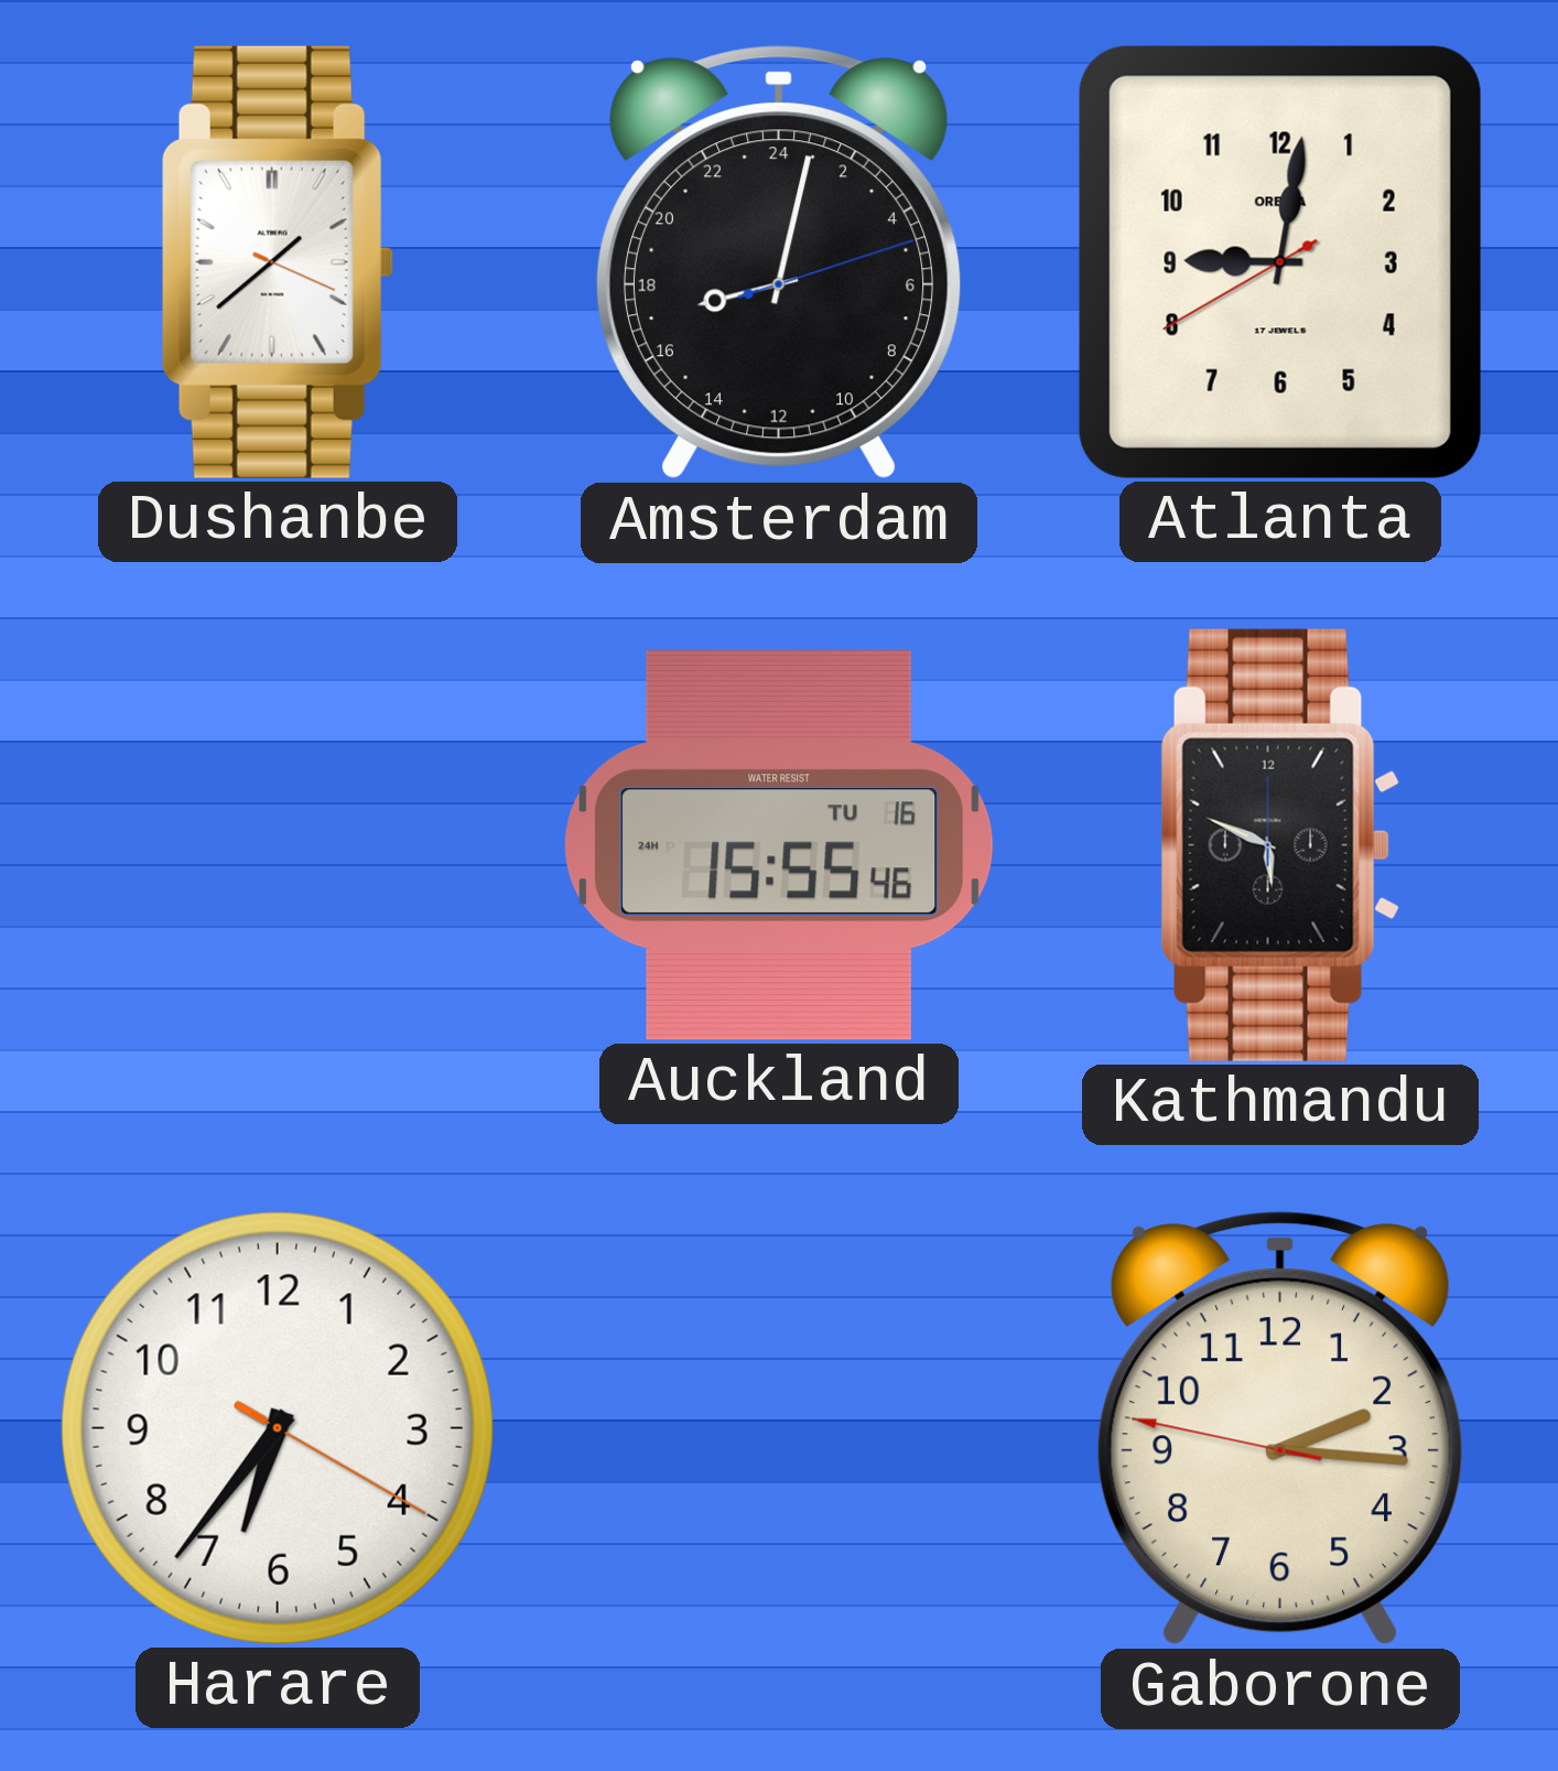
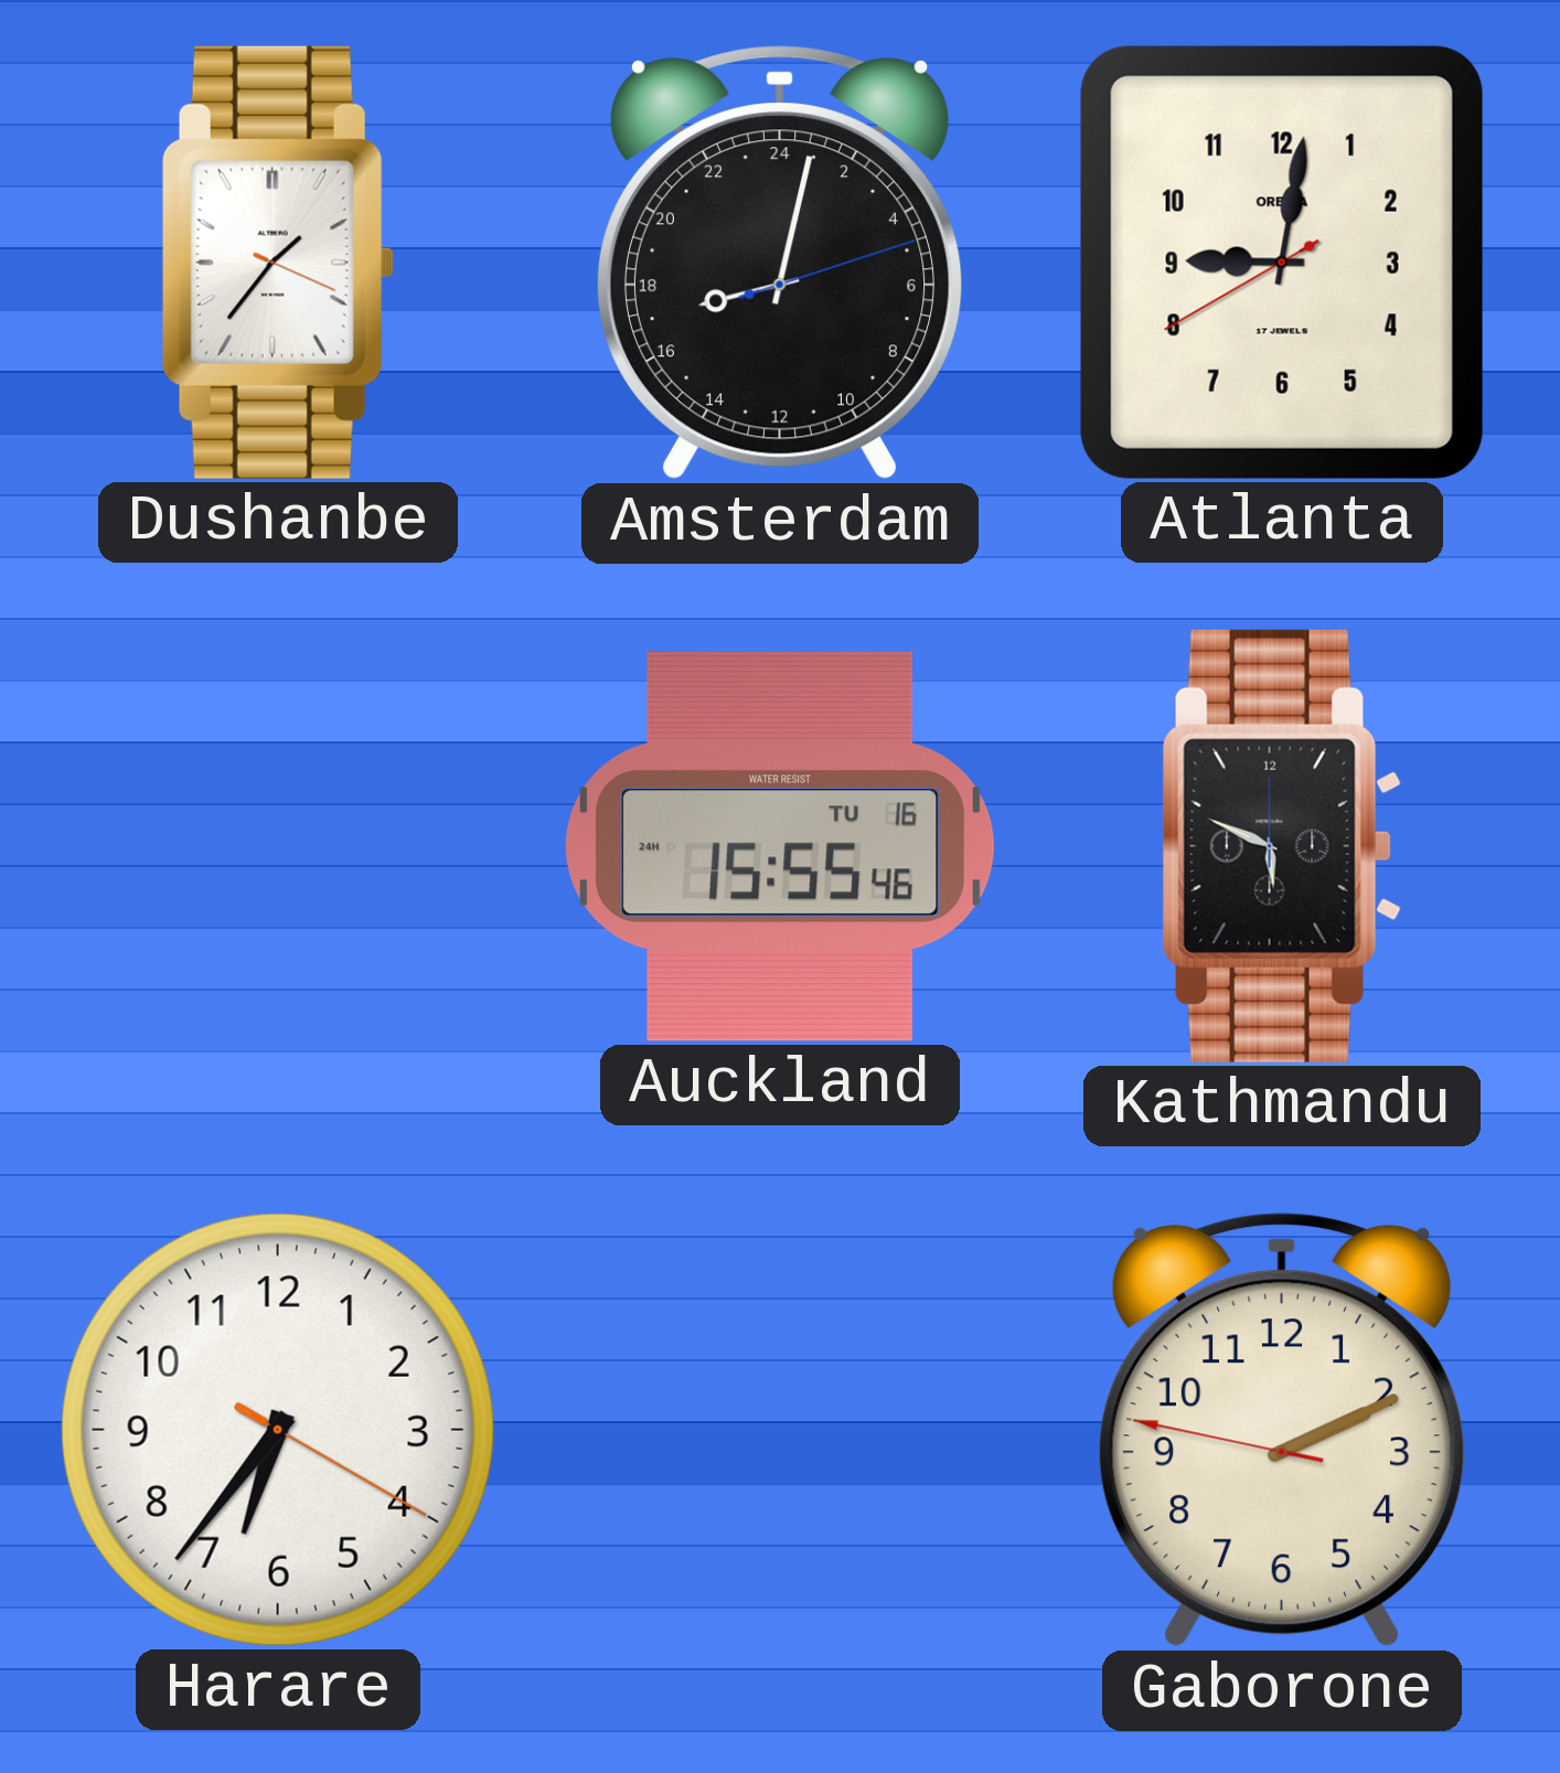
Dushanbe: 1:38 -> 1:36
Gaborone: 2:15 -> 2:10
